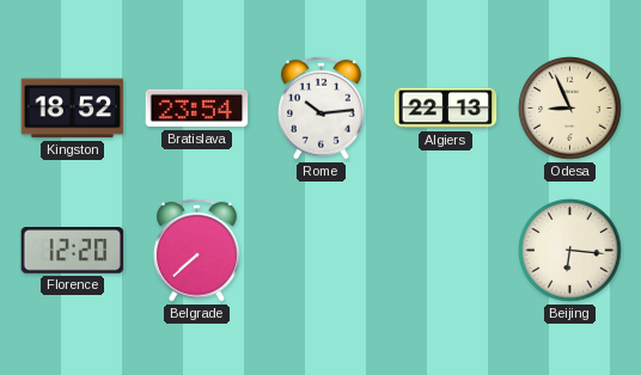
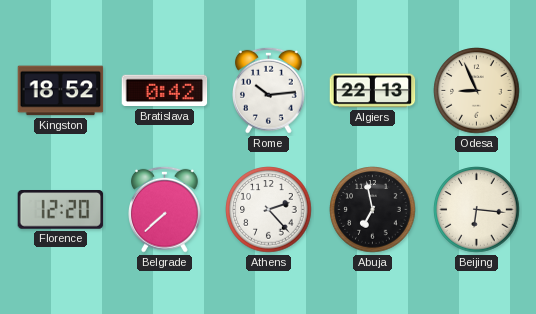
Bratislava: 23:54 -> 0:42
Athens: none -> 2:23
Abuja: none -> 6:58
